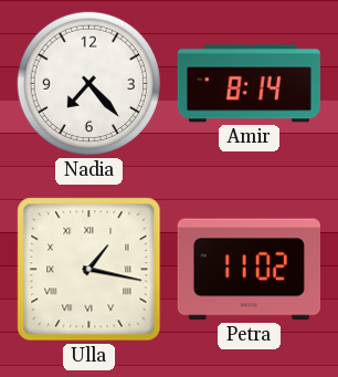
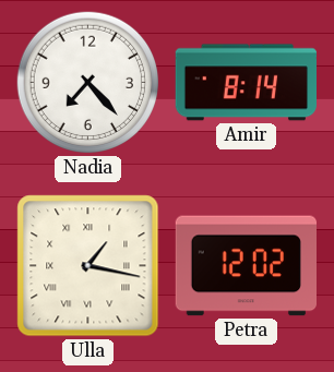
Petra: 11:02 -> 12:02
